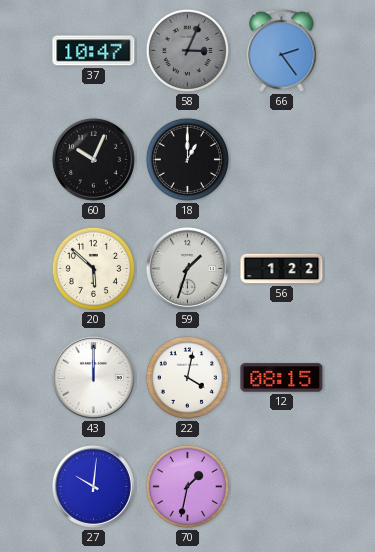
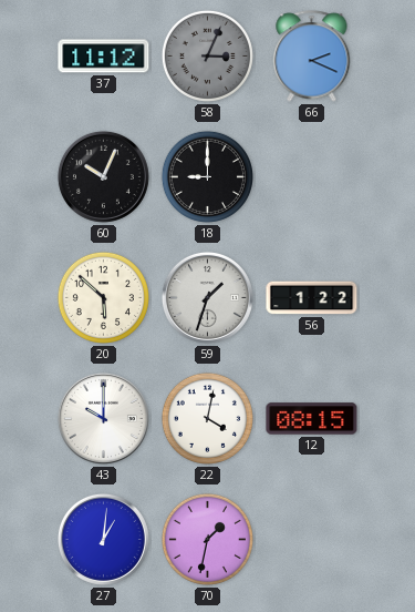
37: 10:47 -> 11:12
66: 2:24 -> 2:19
18: 1:00 -> 9:00
43: 12:00 -> 10:00
27: 10:01 -> 1:01
